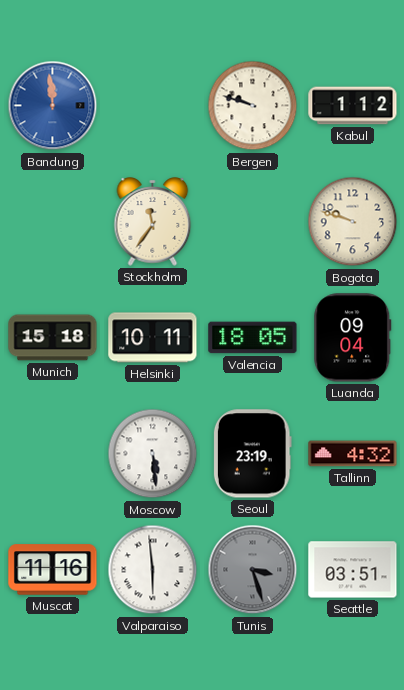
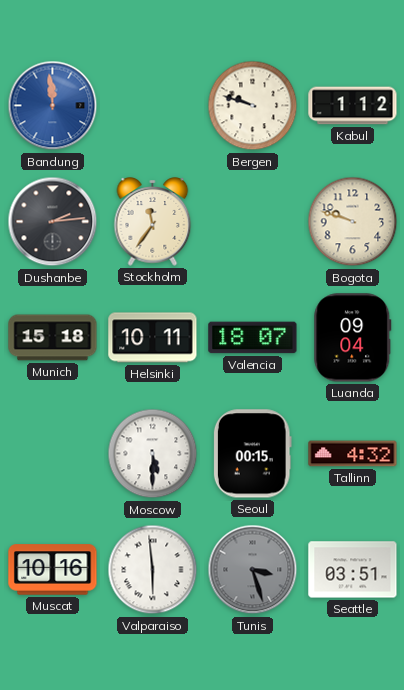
Dushanbe: none -> 2:14
Valencia: 18:05 -> 18:07
Moscow: 5:29 -> 5:30
Seoul: 23:19 -> 00:15
Muscat: 11:16 -> 10:16
